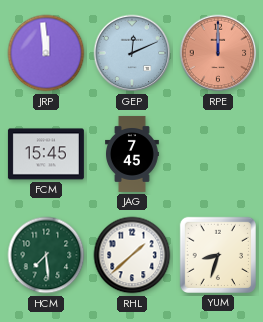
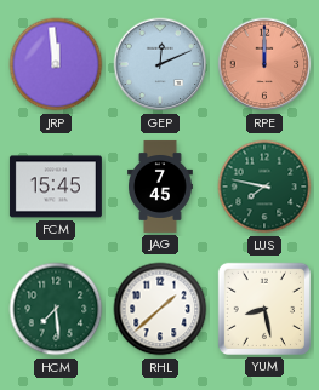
LUS: none -> 7:47
YUM: 8:33 -> 8:28
